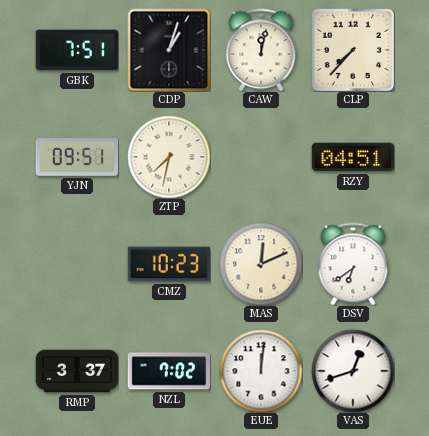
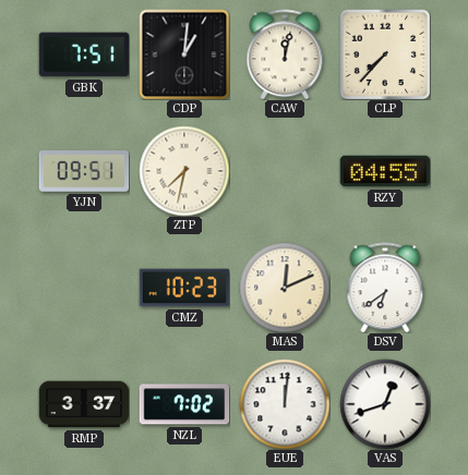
CDP: 1:03 -> 1:01
RZY: 04:51 -> 04:55
